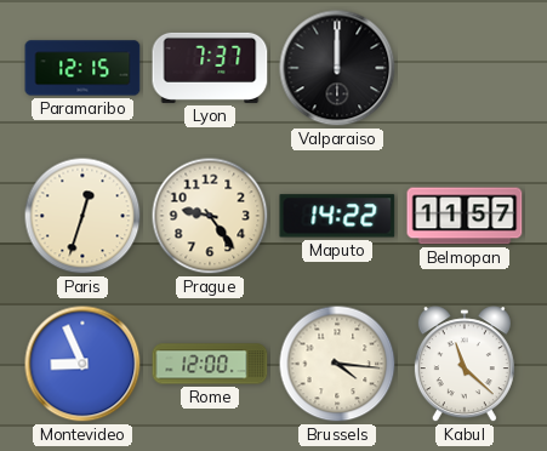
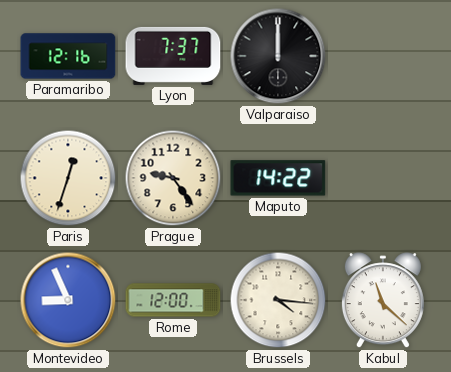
Paramaribo: 12:15 -> 12:16
Belmopan: 11:57 -> none
